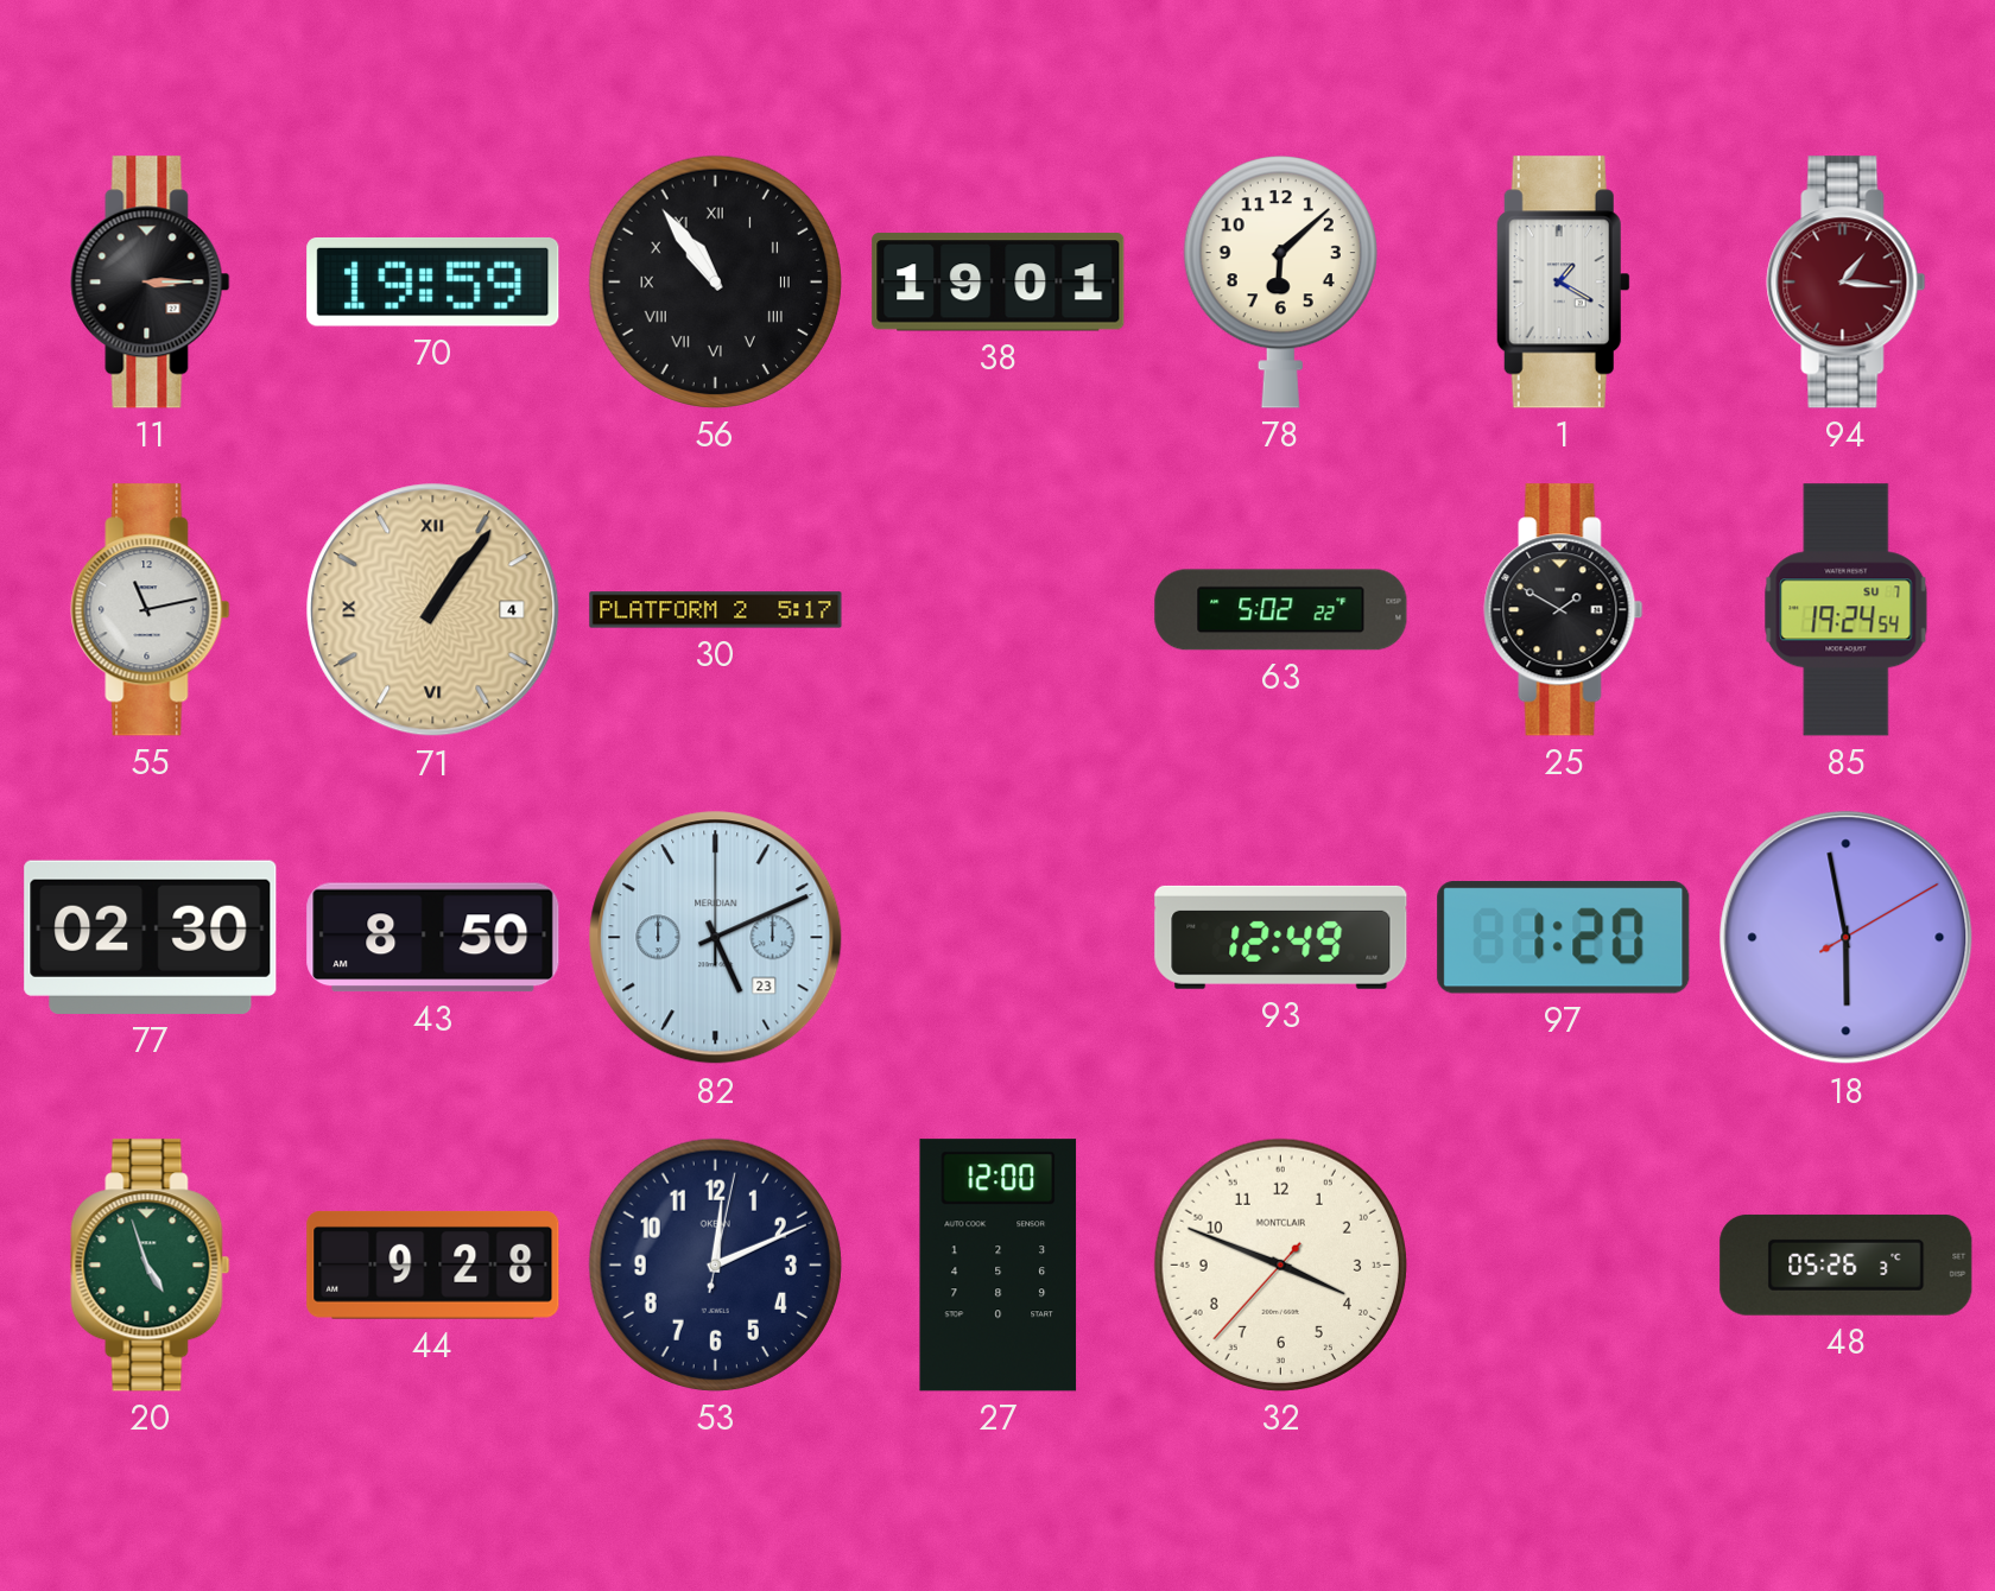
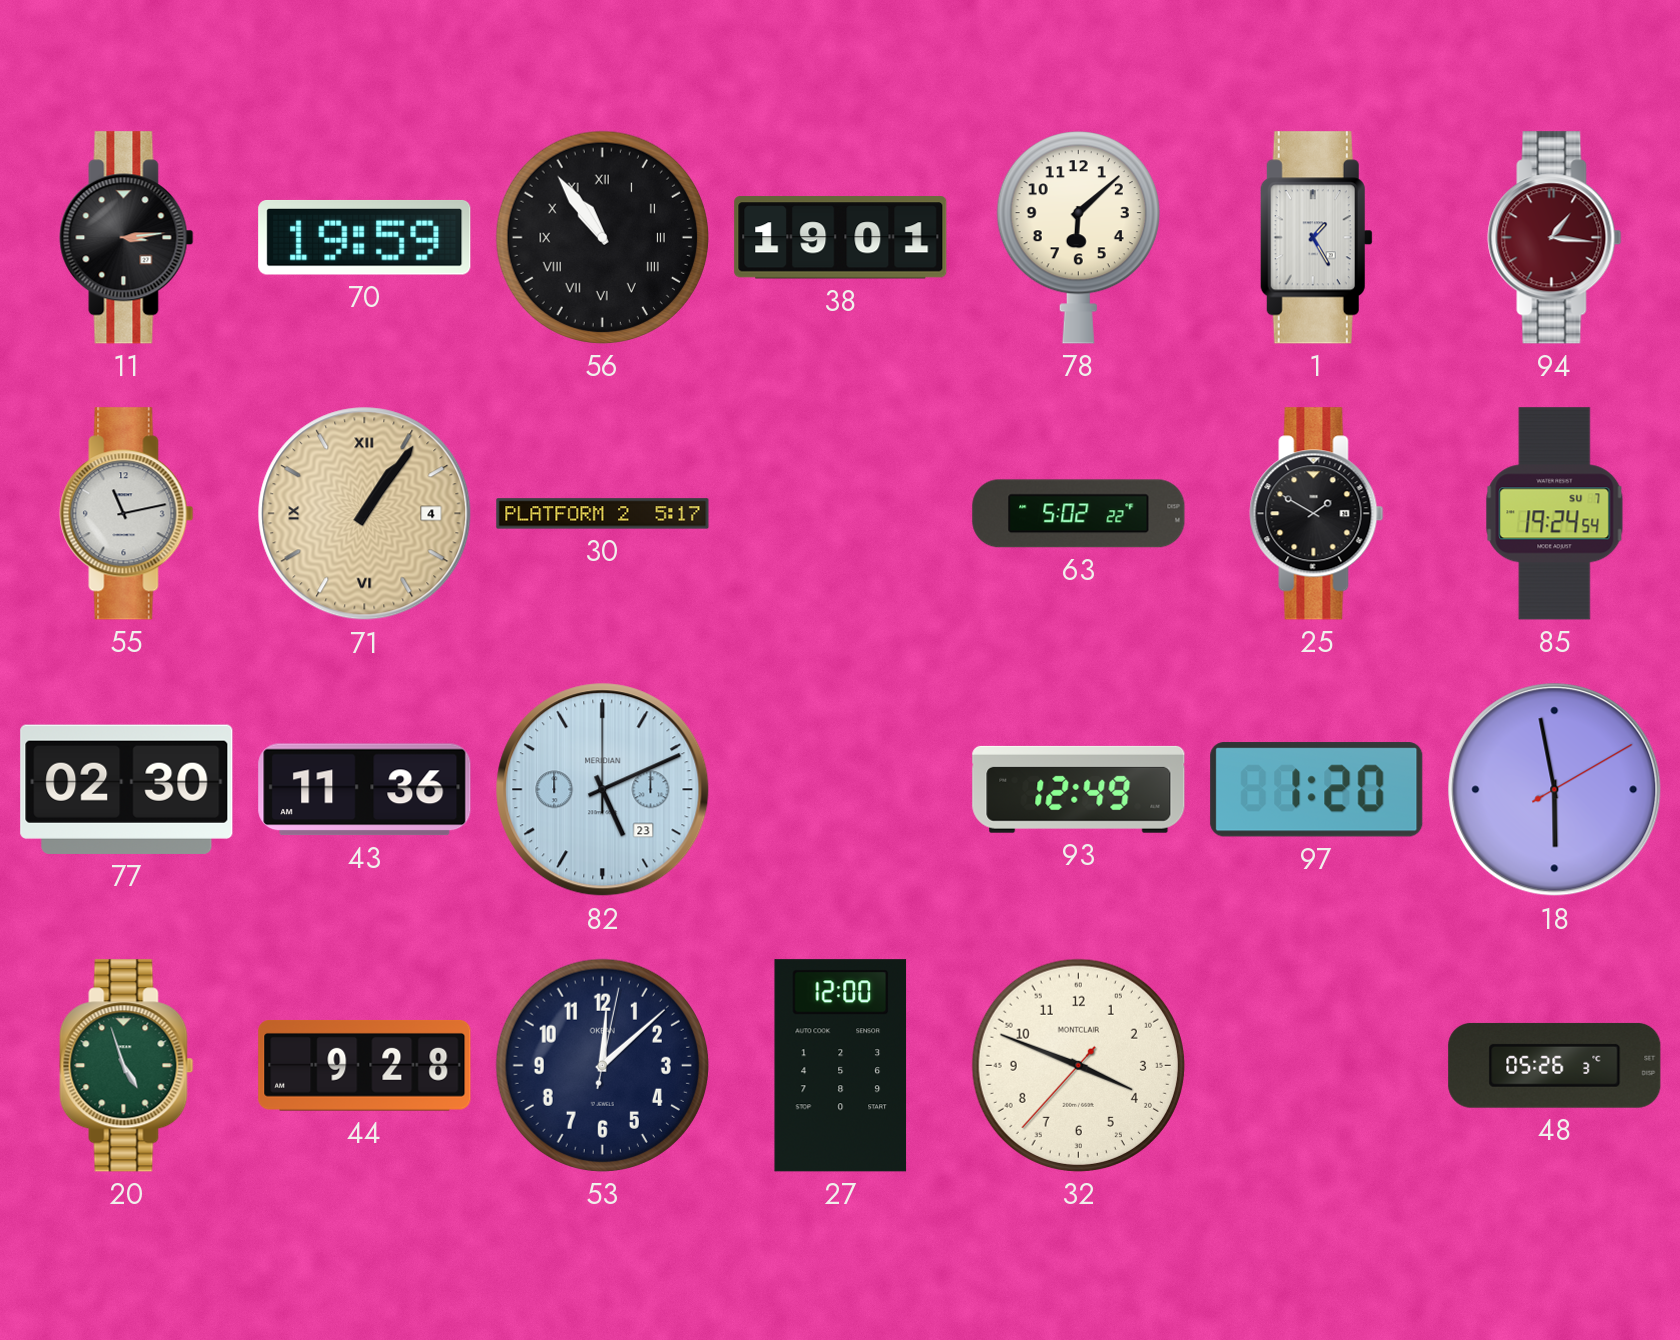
11: 3:15 -> 3:14
1: 1:20 -> 1:25
43: 8:50 -> 11:36
53: 12:11 -> 12:08
